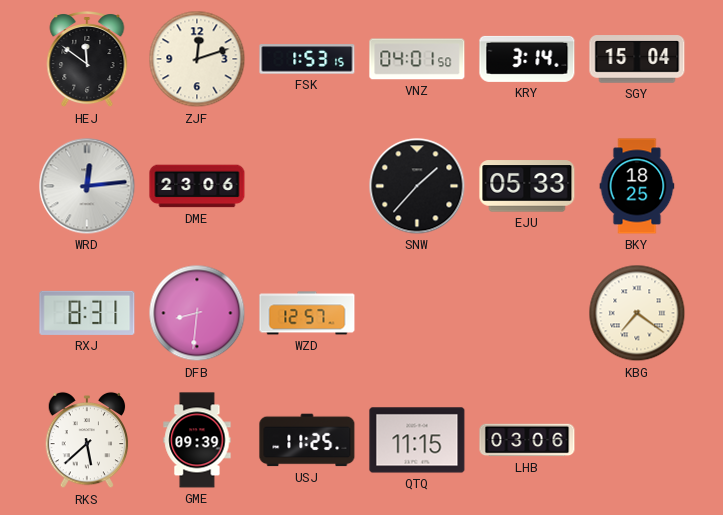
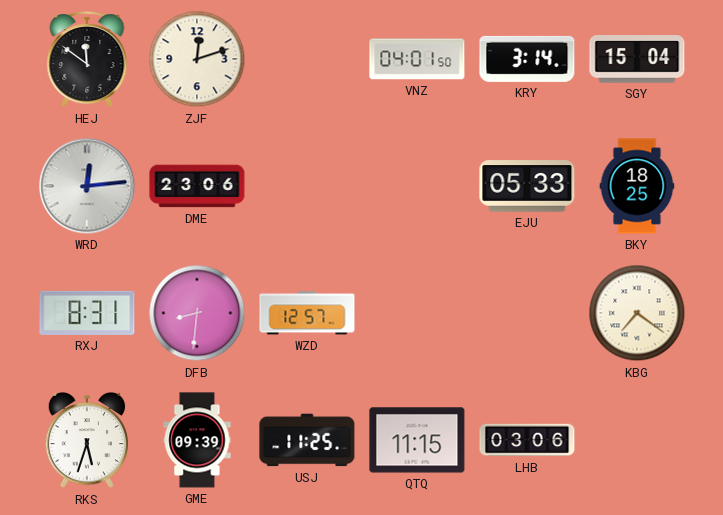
FSK: 1:53 -> none
SNW: 1:37 -> none
RKS: 5:38 -> 5:33
